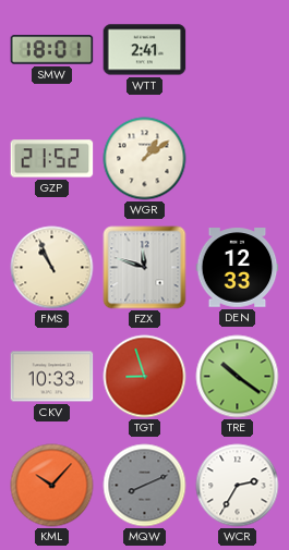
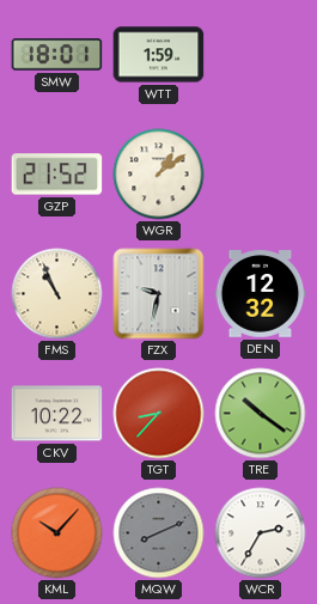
WTT: 2:41 -> 1:59
FZX: 11:48 -> 9:32
DEN: 12:33 -> 12:32
CKV: 10:33 -> 10:22
TGT: 8:57 -> 8:37
